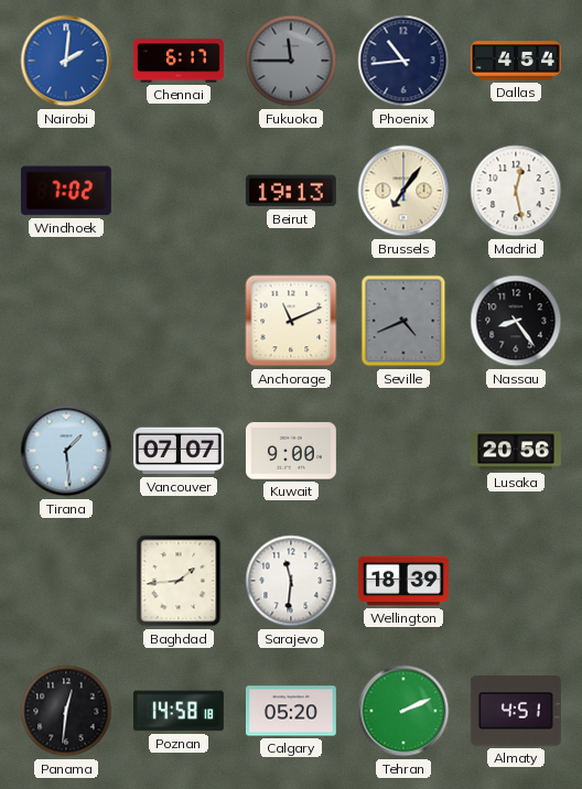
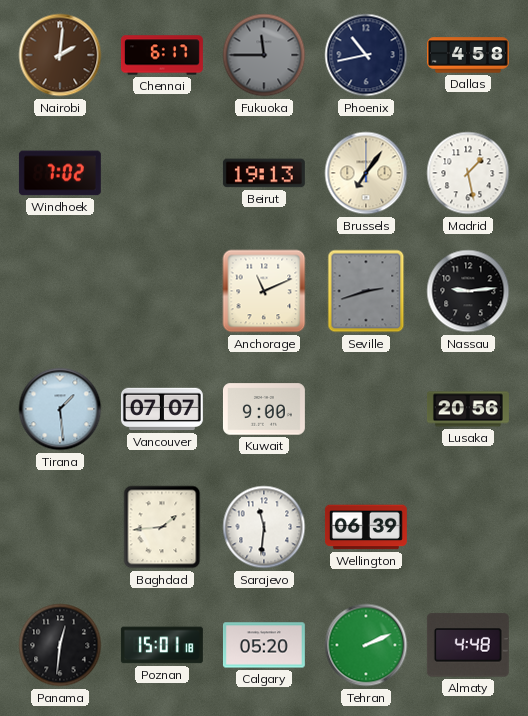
Nairobi dial: blue -> brown
Phoenix: 10:44 -> 10:43
Dallas: 4:54 -> 4:58
Madrid: 12:28 -> 1:28
Seville: 4:41 -> 2:42
Nassau: 8:24 -> 9:14
Wellington: 18:39 -> 06:39
Poznan: 14:58 -> 15:01
Almaty: 4:51 -> 4:48
